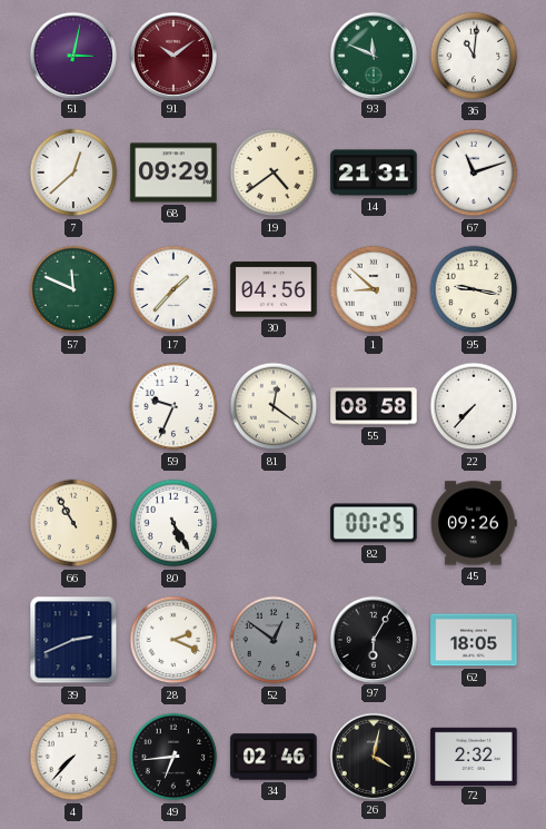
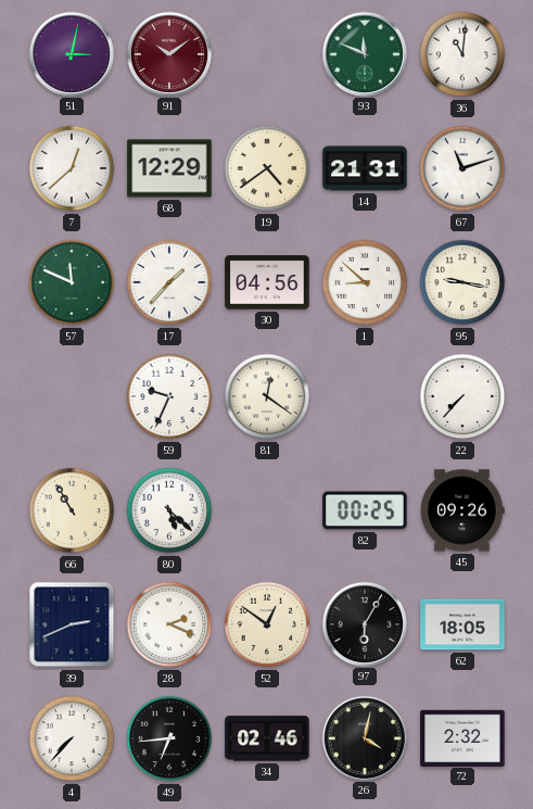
68: 09:29 -> 12:29
55: 08:58 -> none
80: 5:25 -> 5:22
52 dial: grey -> cream
